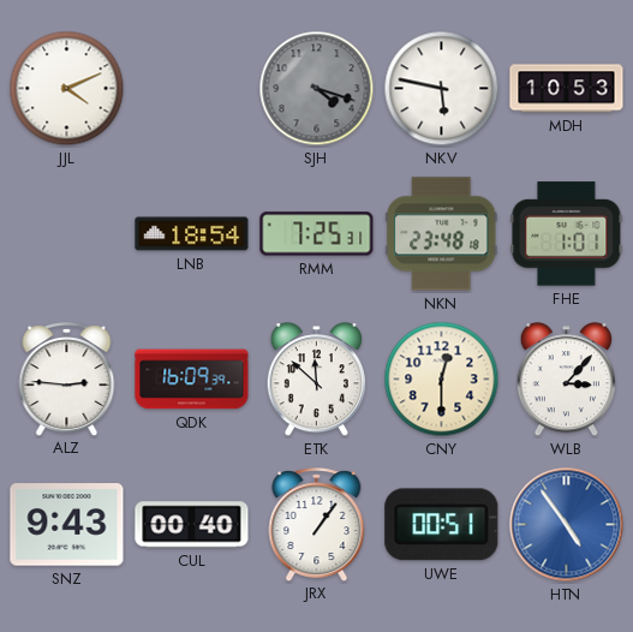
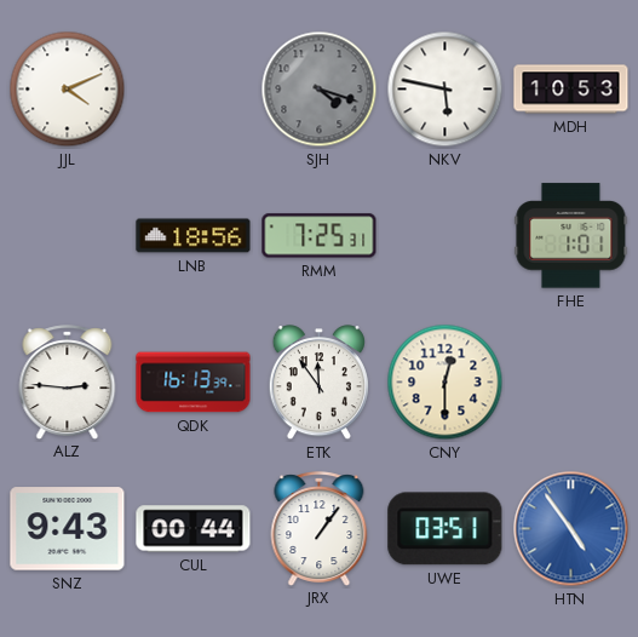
LNB: 18:54 -> 18:56
NKN: 23:48 -> none
QDK: 16:09 -> 16:13
ETK: 11:52 -> 11:54
WLB: 3:07 -> none
CUL: 00:40 -> 00:44
UWE: 00:51 -> 03:51
